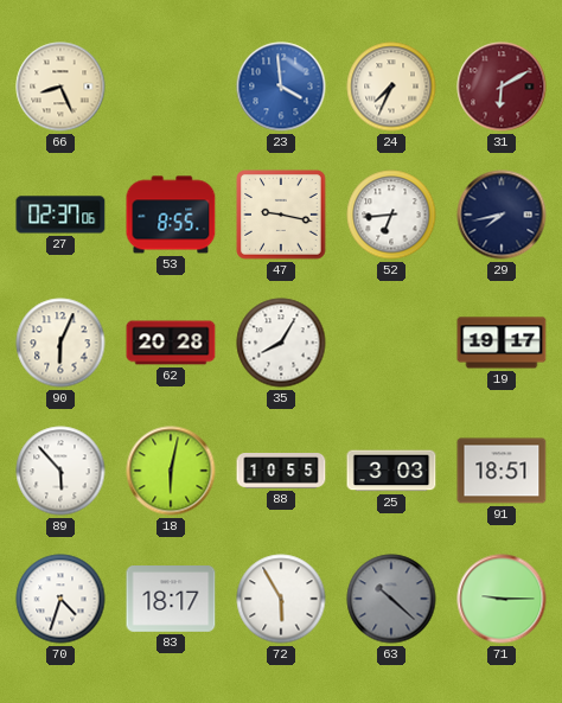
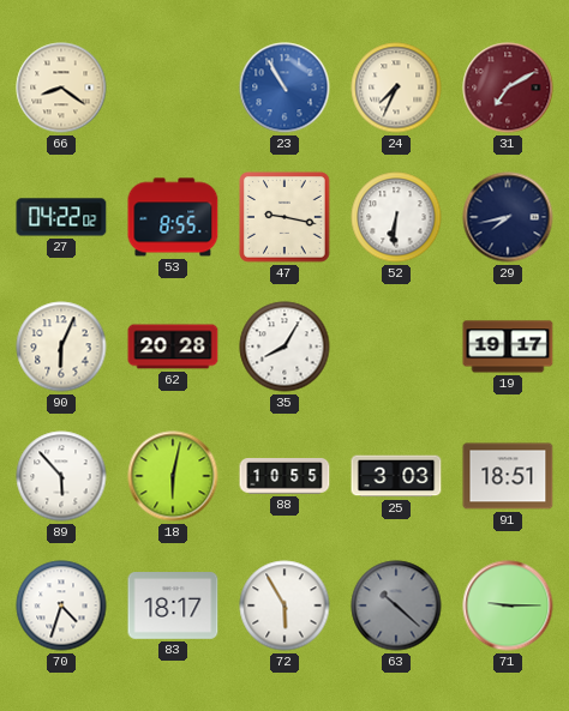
66: 8:26 -> 8:21
23: 3:59 -> 10:55
31: 6:10 -> 7:10
27: 02:37 -> 04:22
52: 6:44 -> 6:31
